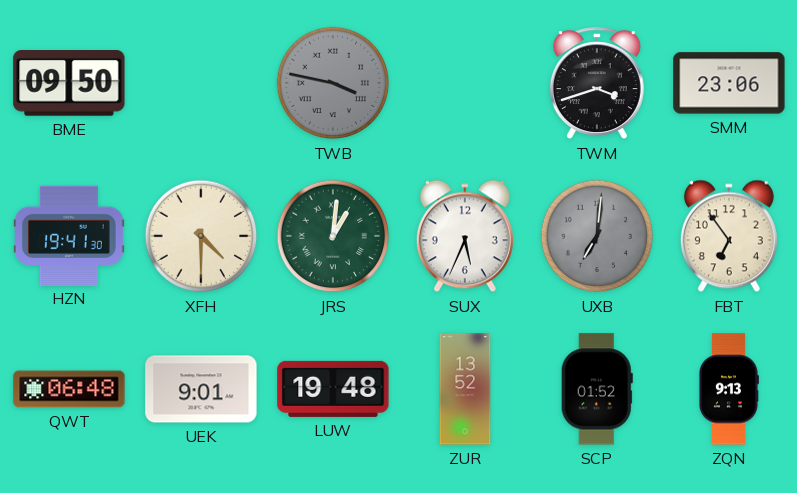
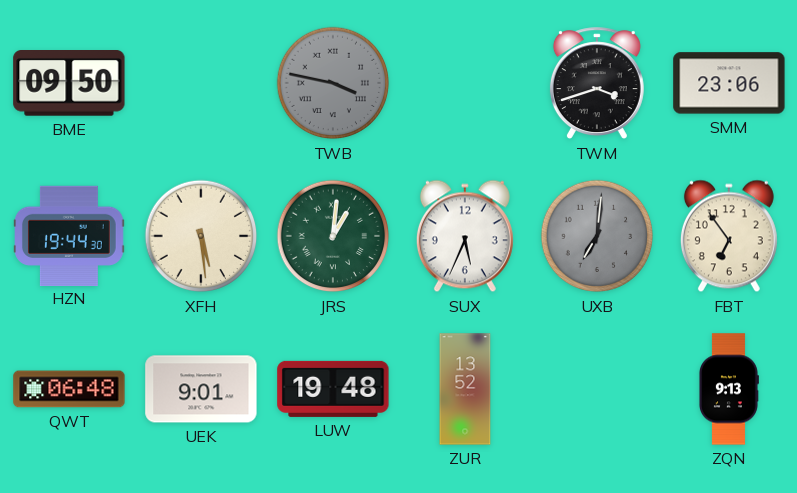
HZN: 19:41 -> 19:44
XFH: 4:30 -> 5:29
SCP: 01:52 -> none
